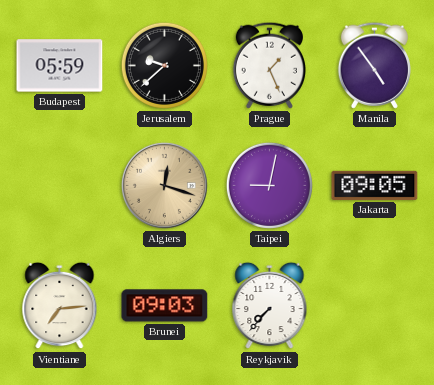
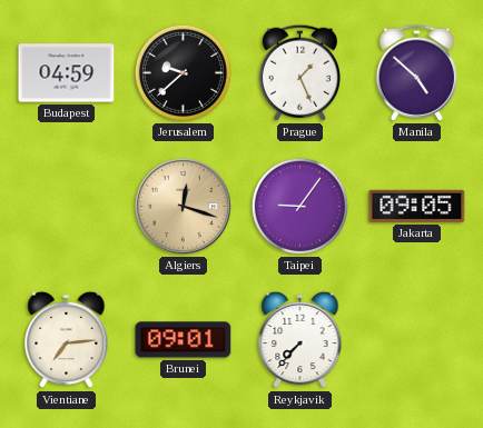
Budapest: 05:59 -> 04:59
Manila: 4:54 -> 4:52
Taipei: 9:02 -> 9:06
Brunei: 09:03 -> 09:01
